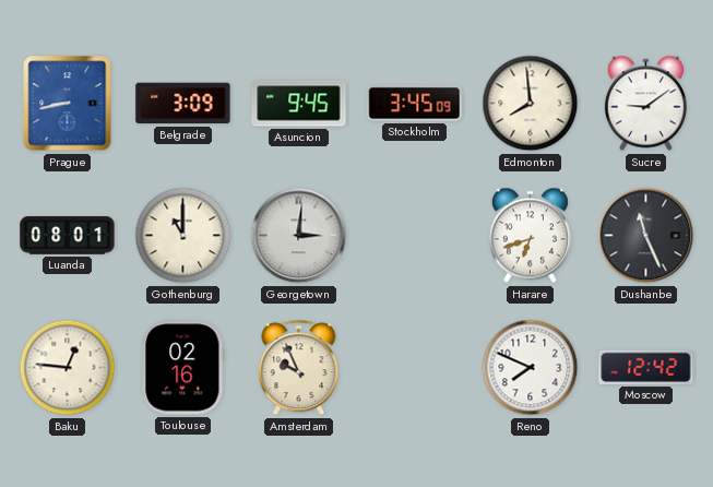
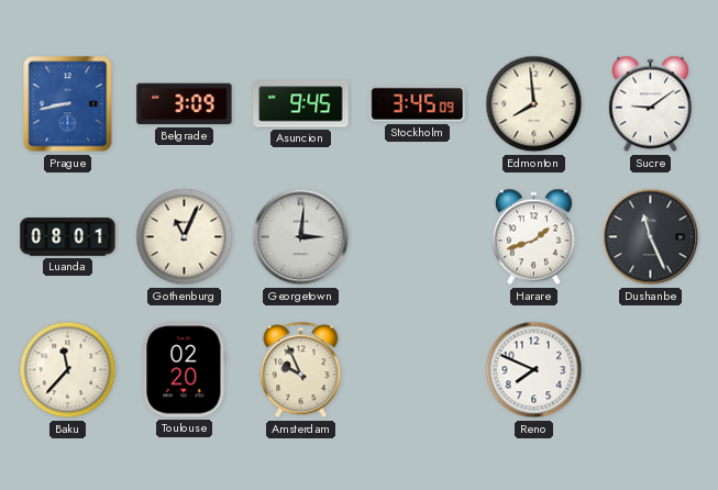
Gothenburg: 11:00 -> 11:04
Harare: 6:42 -> 1:42
Baku: 12:46 -> 11:37
Toulouse: 02:16 -> 02:20
Moscow: 12:42 -> none
